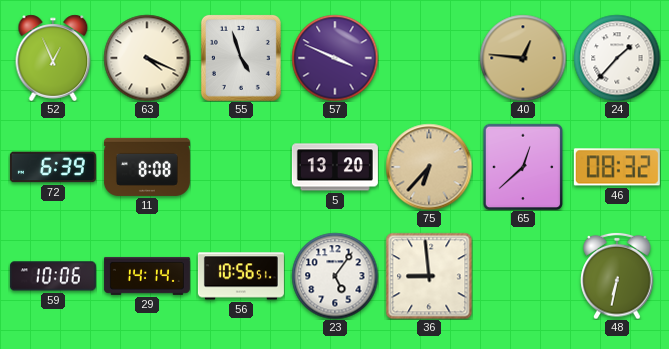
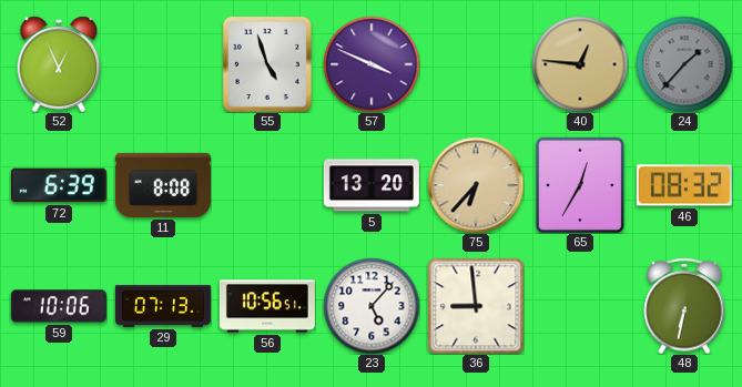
63: 4:19 -> none
24 dial: white -> grey
65: 12:38 -> 12:35
29: 14:14 -> 07:13
23: 5:06 -> 5:07
